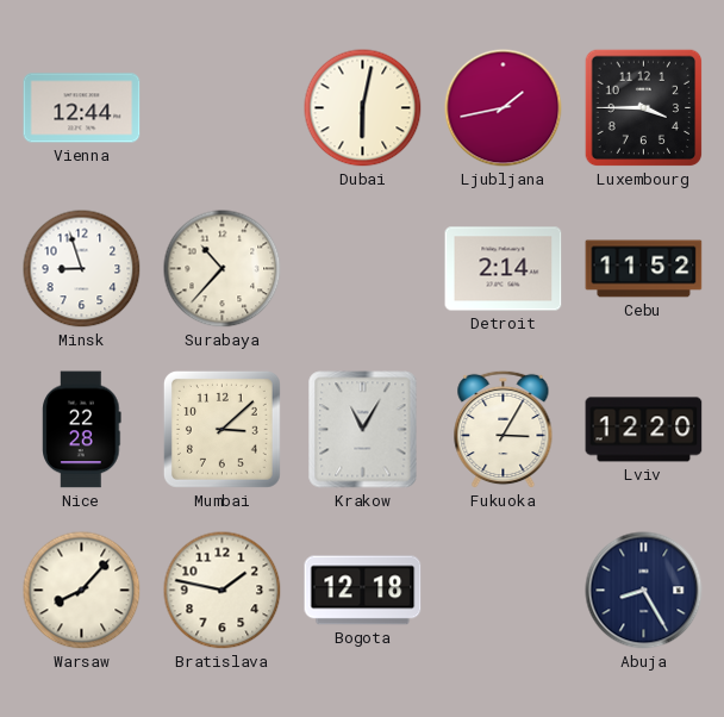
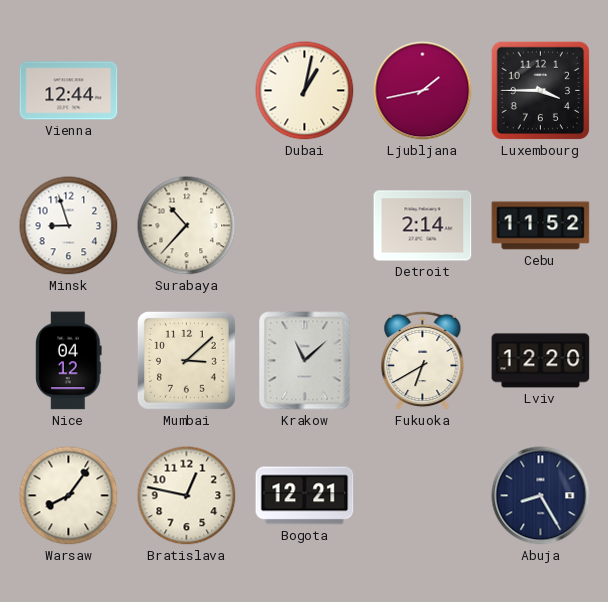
Dubai: 6:02 -> 1:02
Nice: 22:28 -> 04:12
Krakow: 11:05 -> 11:08
Fukuoka: 3:05 -> 6:40
Warsaw: 8:07 -> 8:06
Bratislava: 1:47 -> 12:47
Bogota: 12:18 -> 12:21
